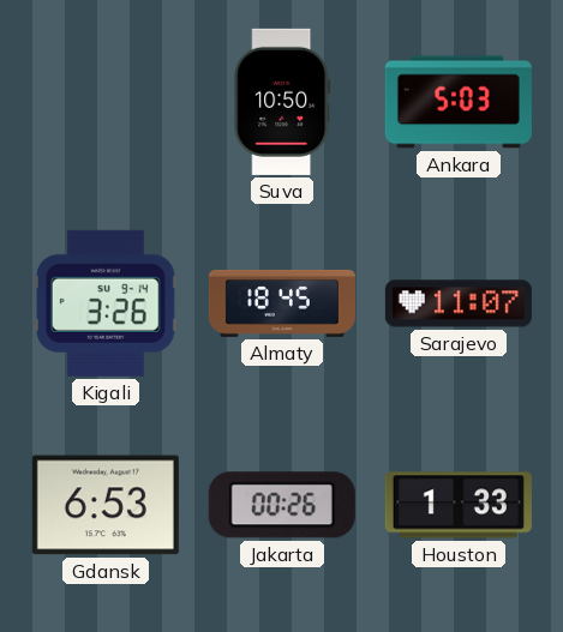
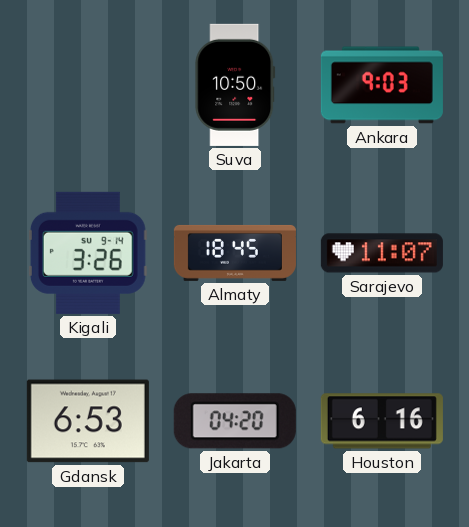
Ankara: 5:03 -> 9:03
Jakarta: 00:26 -> 04:20
Houston: 1:33 -> 6:16
